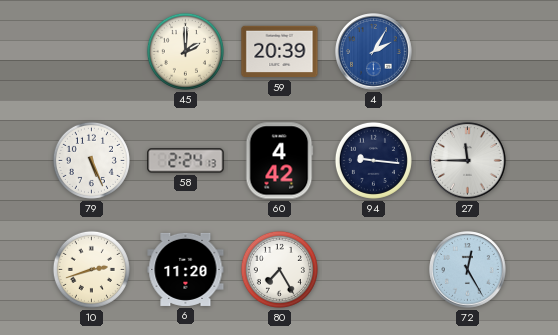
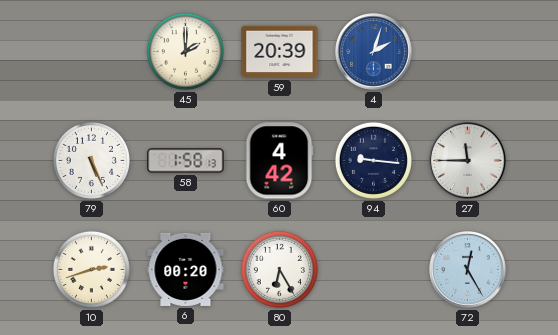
4: 2:05 -> 2:03
58: 2:24 -> 1:58
6: 11:20 -> 00:20
80: 7:25 -> 6:25
